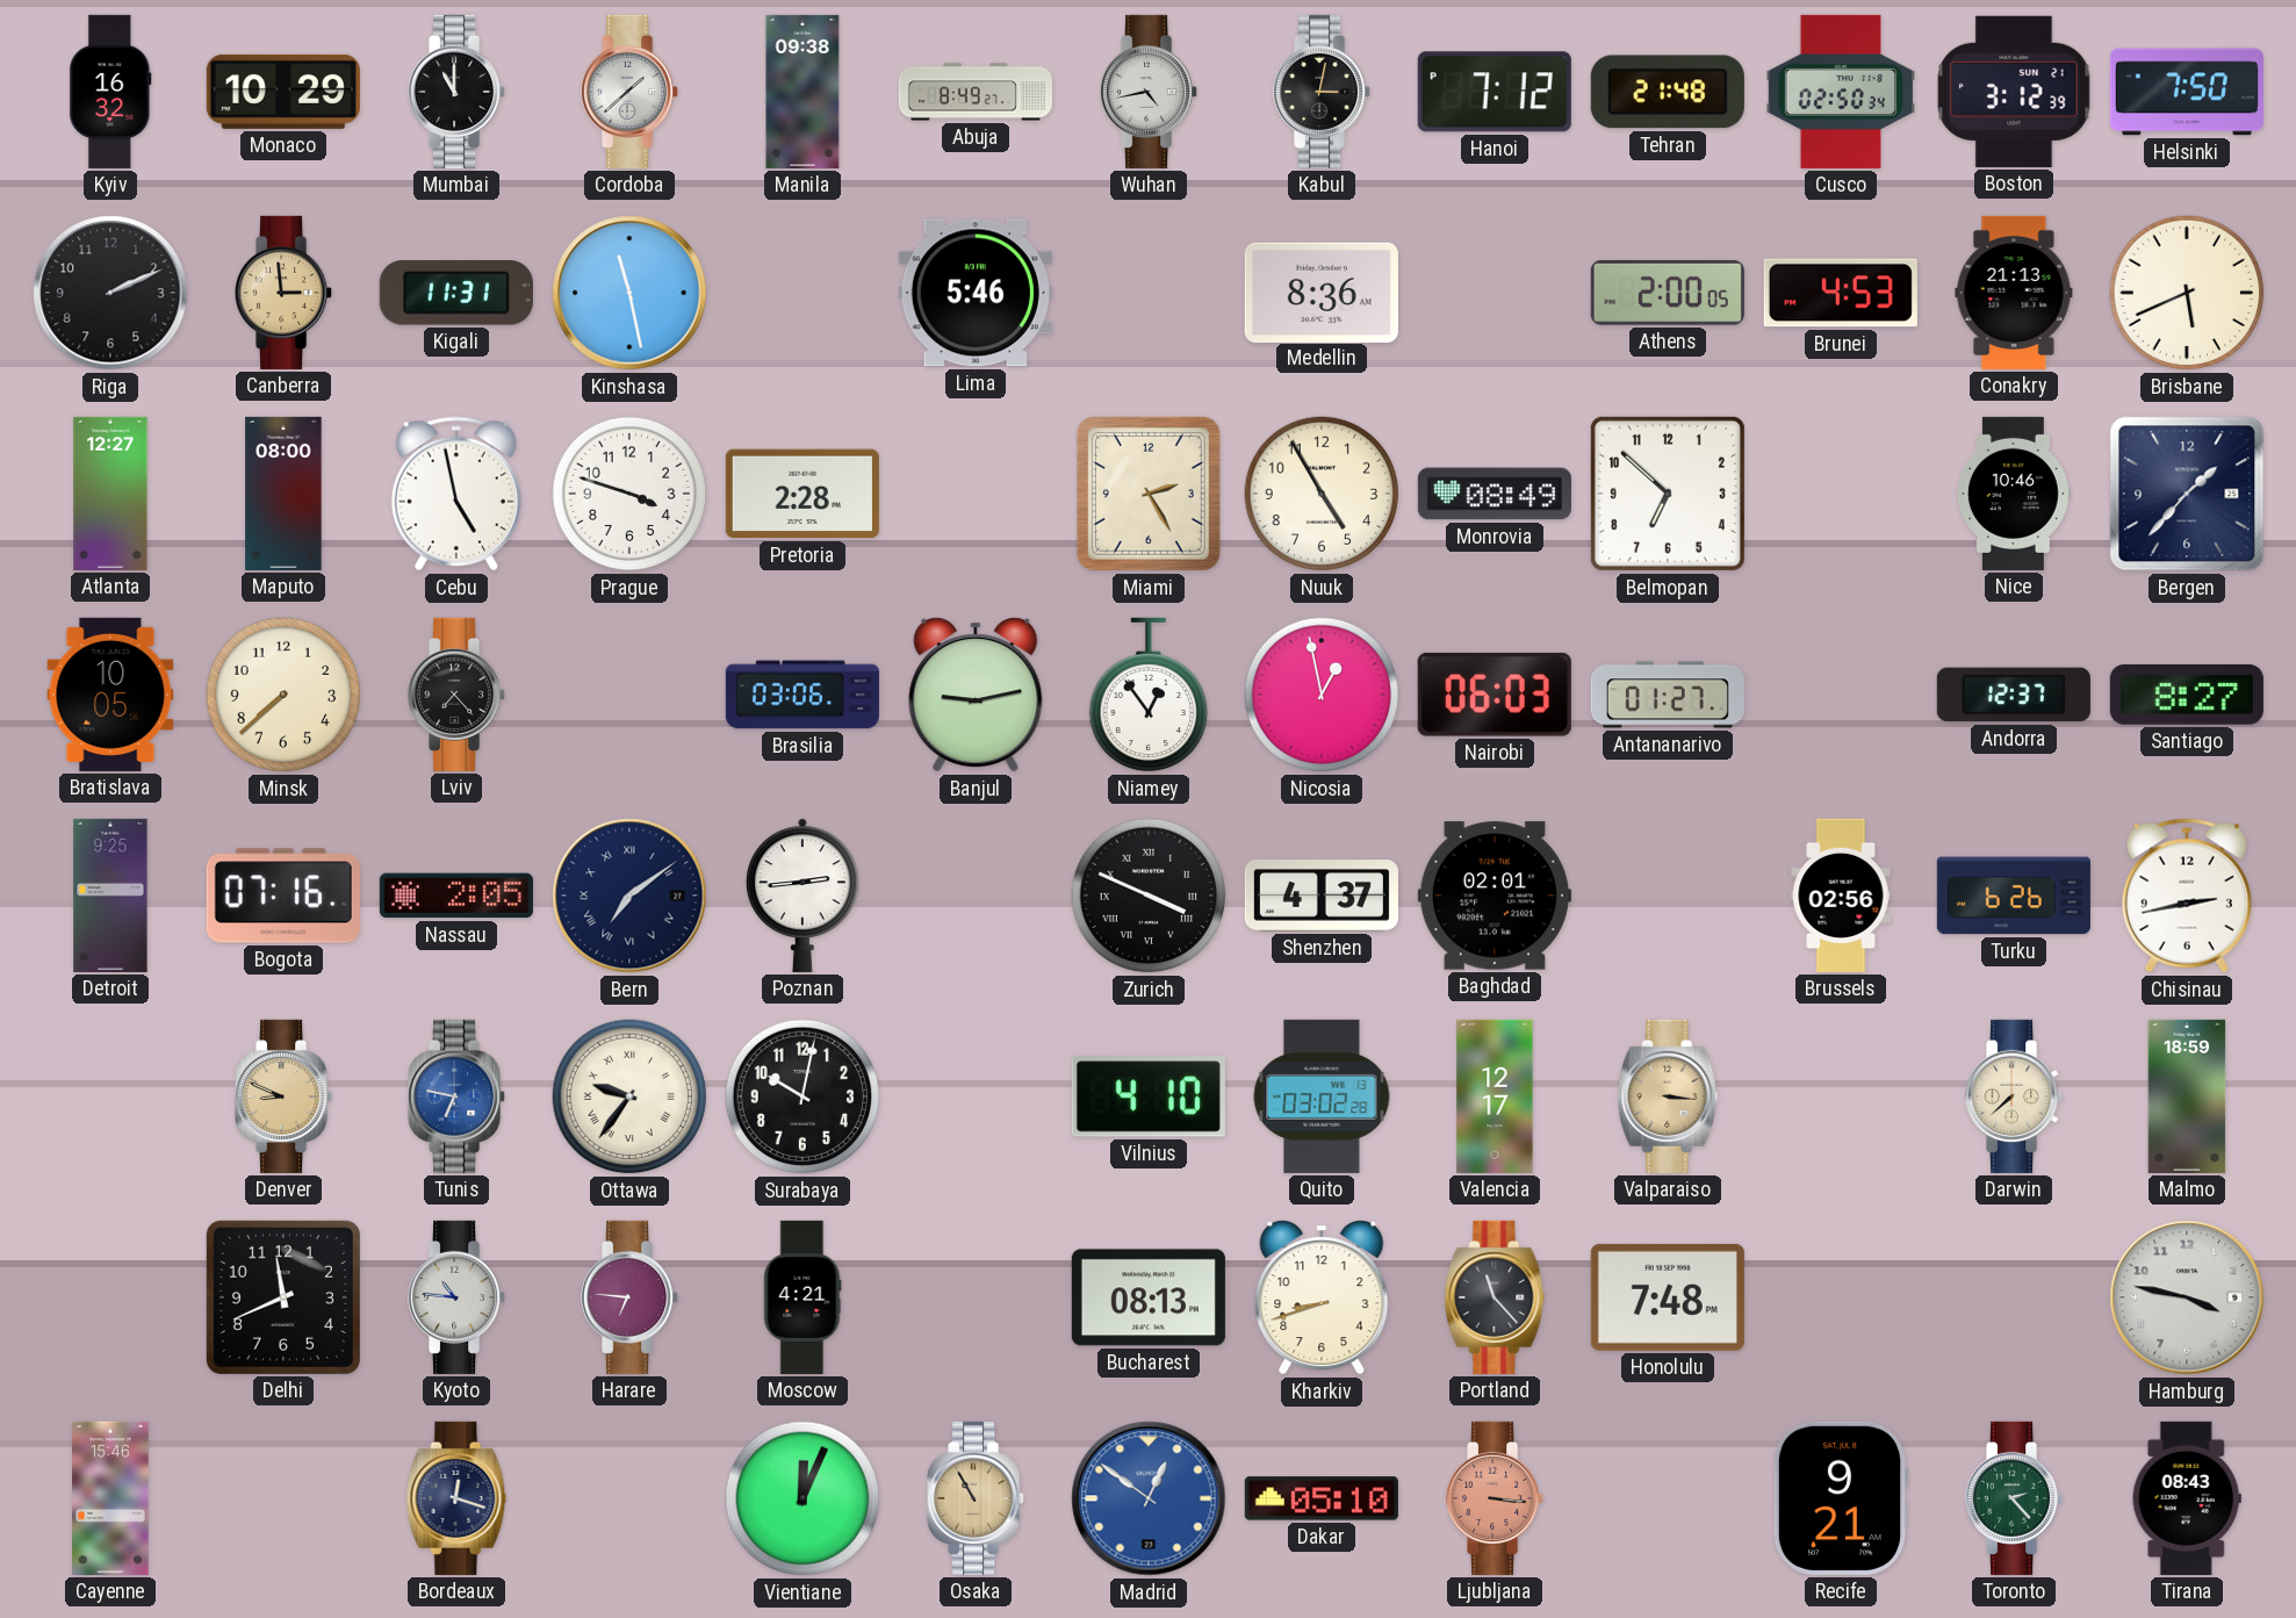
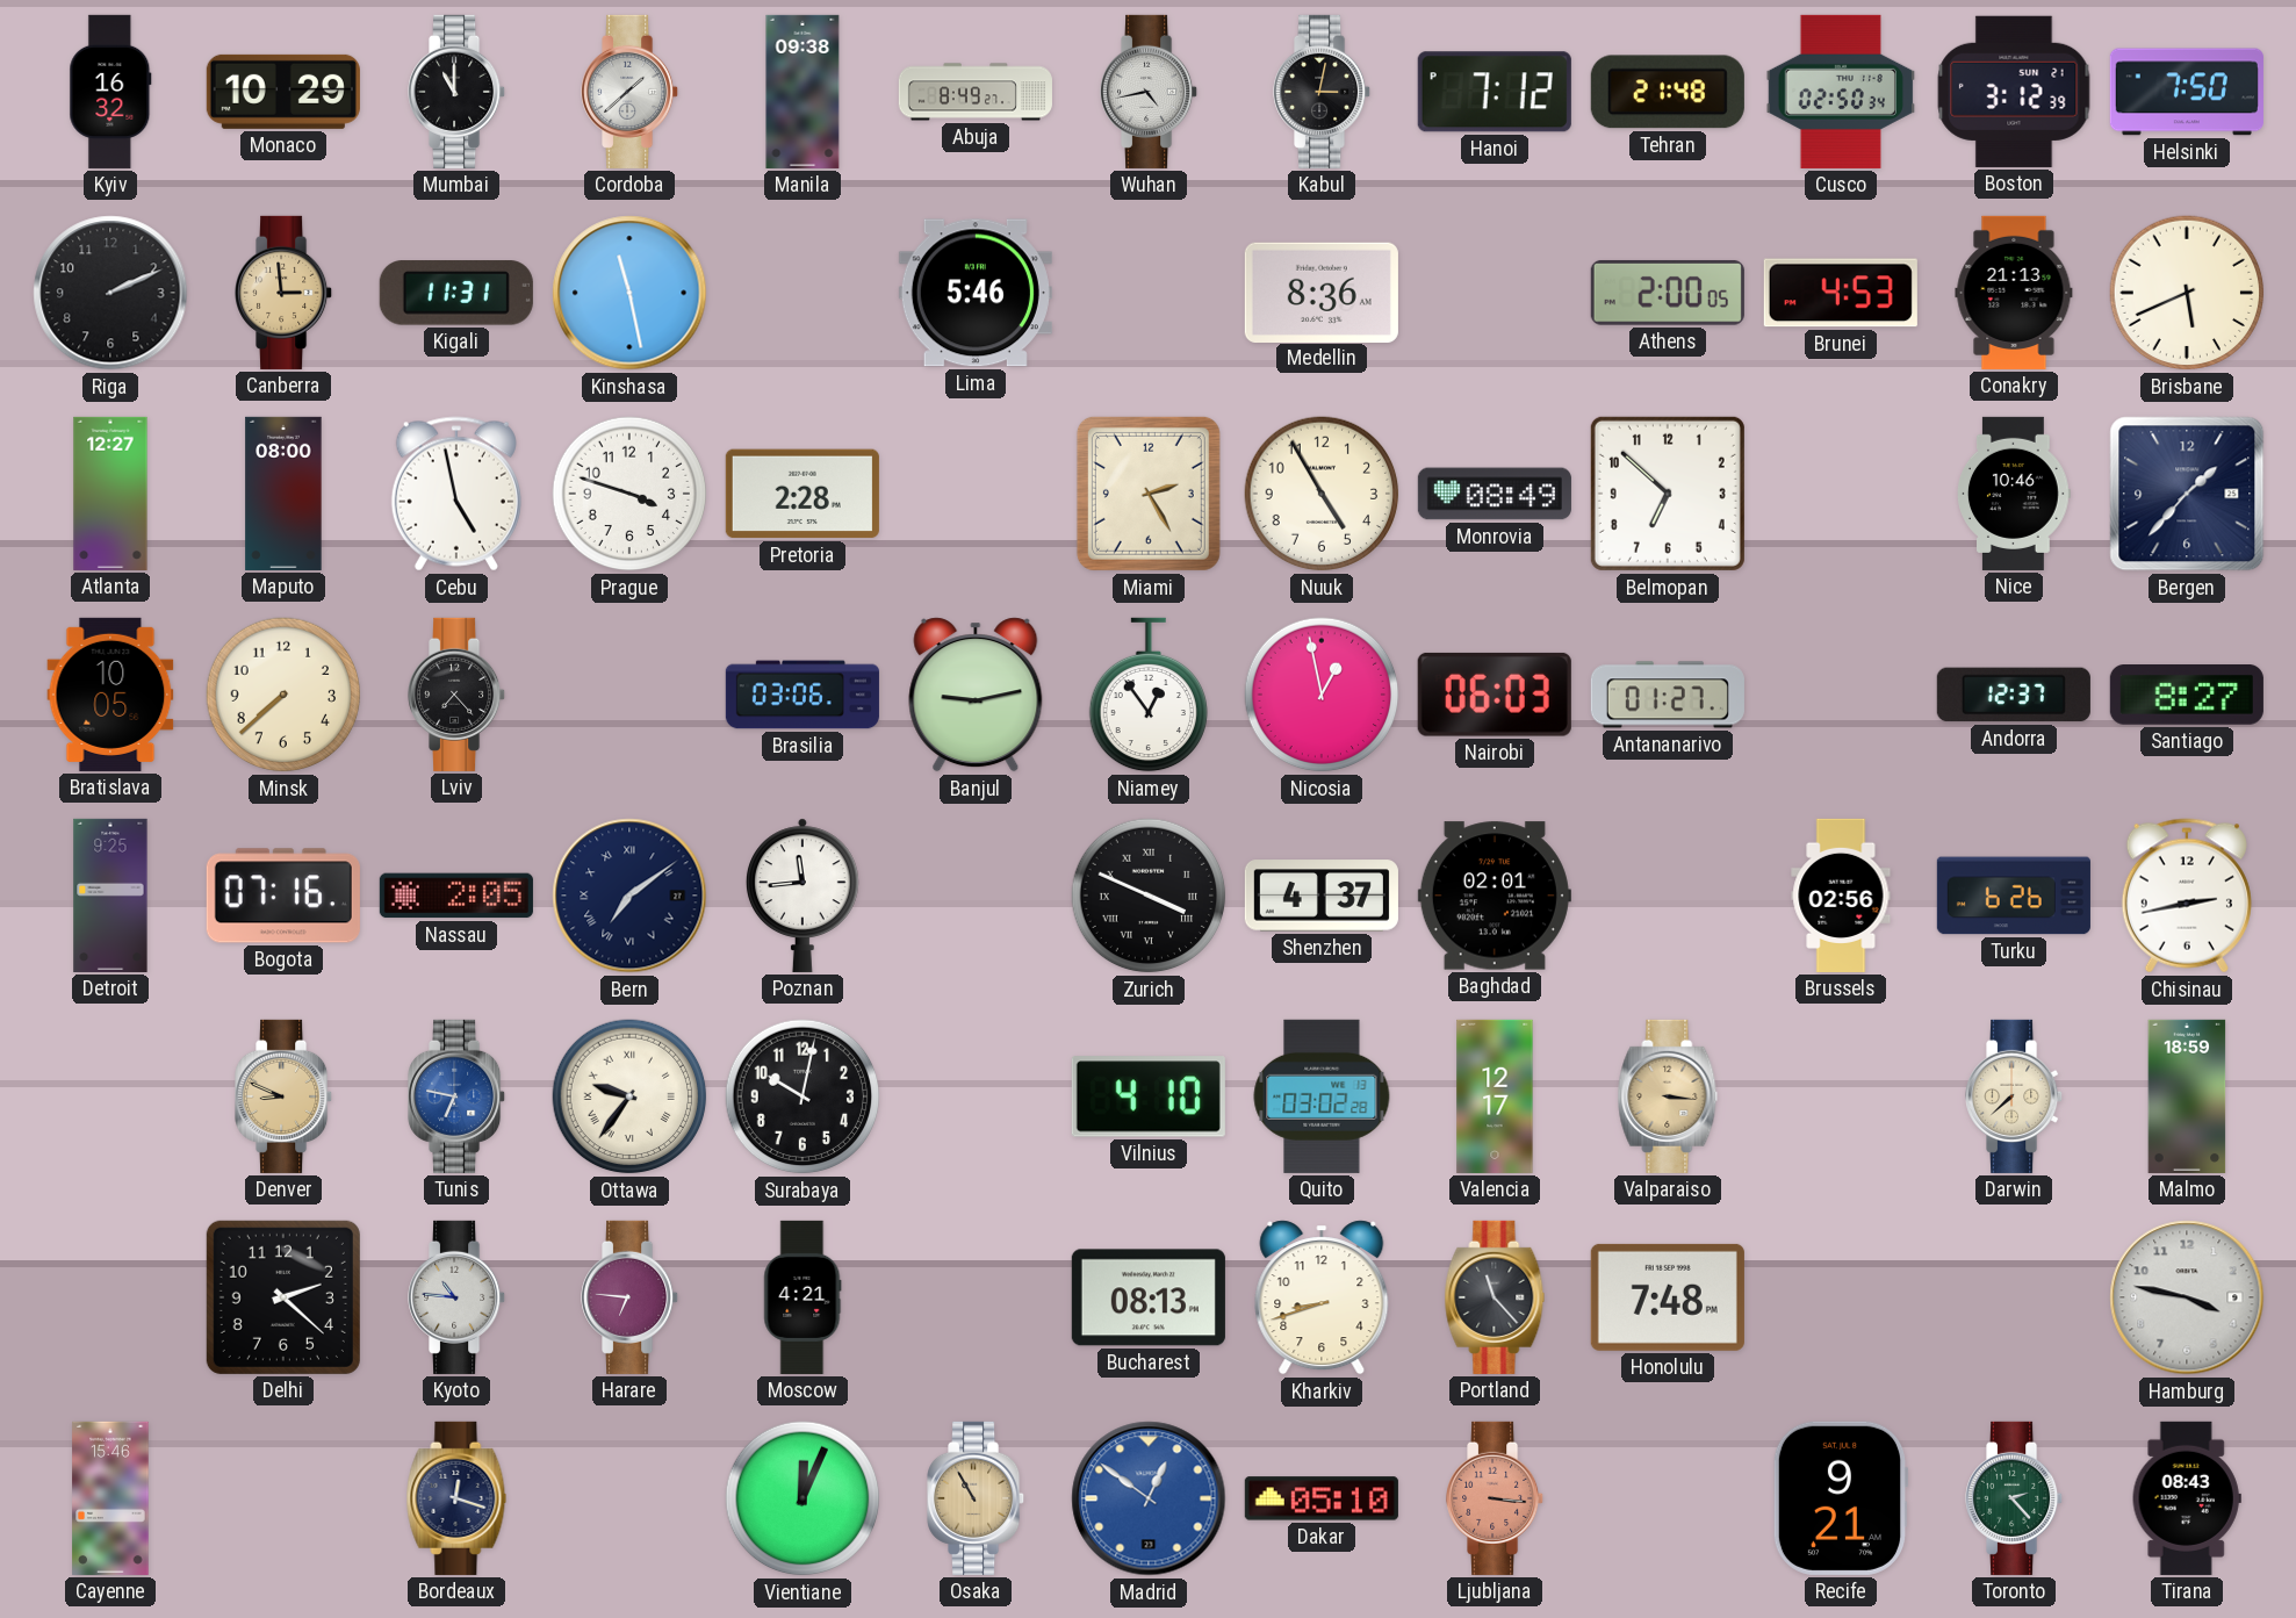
Poznan: 2:44 -> 11:44
Delhi: 11:41 -> 2:22
